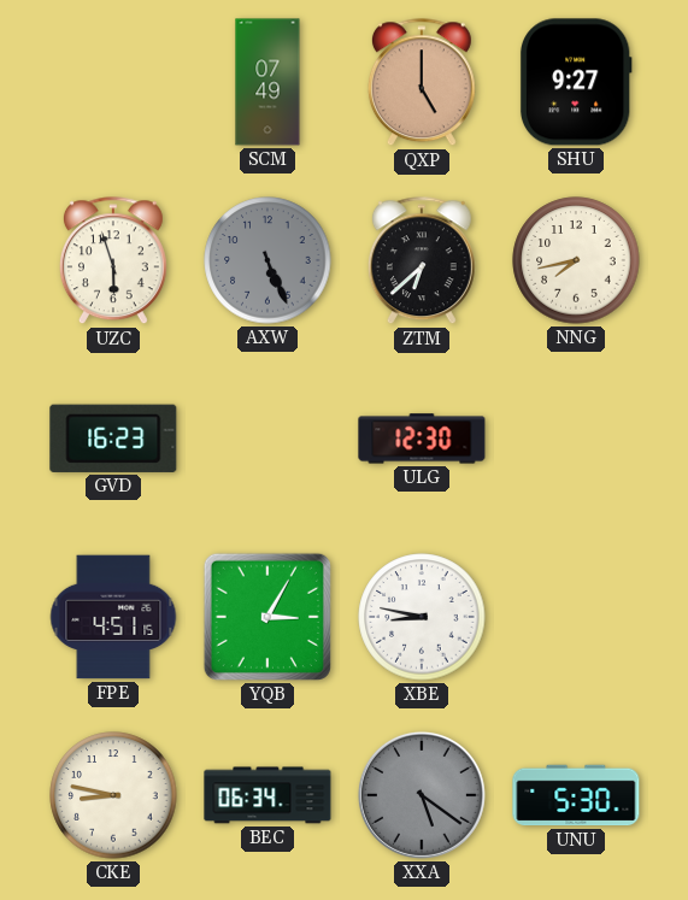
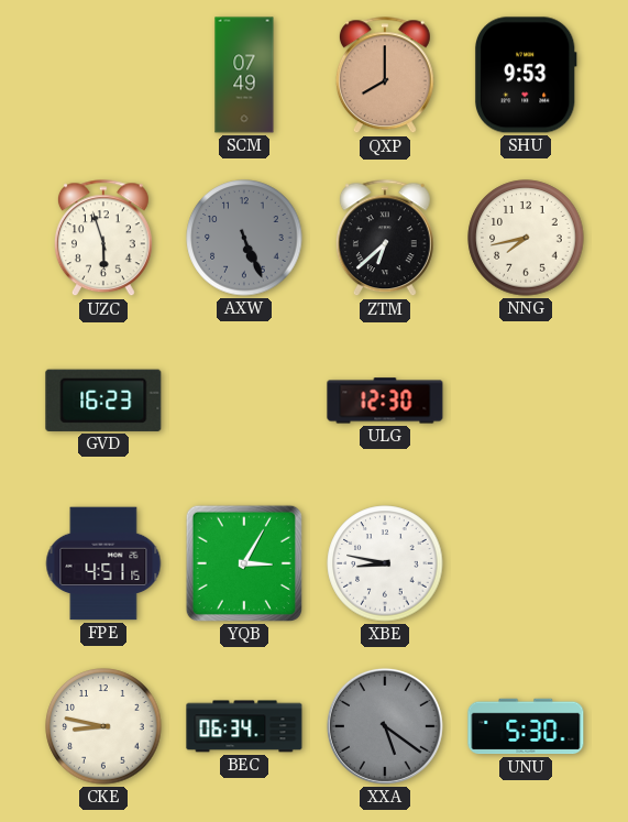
QXP: 5:00 -> 8:00
SHU: 9:27 -> 9:53
